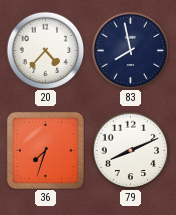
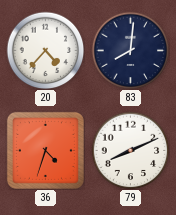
83: 7:58 -> 8:01
36: 7:33 -> 4:33
